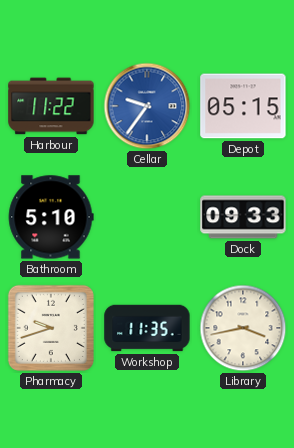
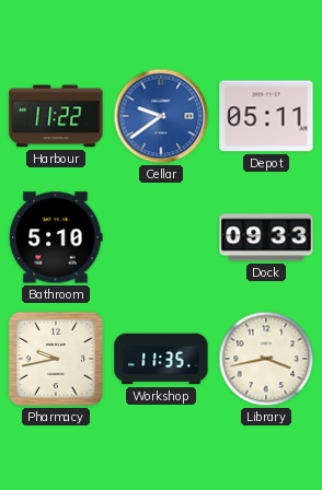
Cellar: 9:36 -> 9:39
Depot: 05:15 -> 05:11
Pharmacy: 9:42 -> 9:43
